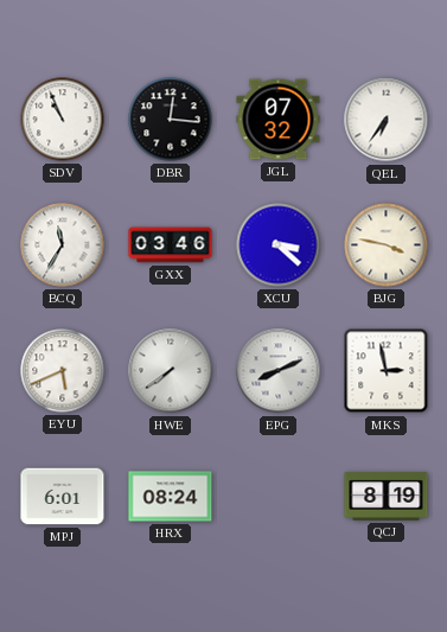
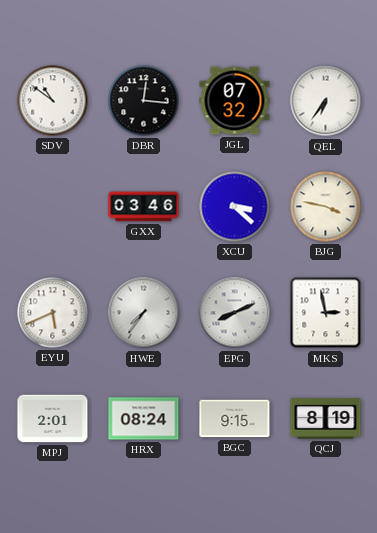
SDV: 10:56 -> 10:51
BCQ: 11:35 -> none
HWE: 7:39 -> 7:36
MPJ: 6:01 -> 2:01
BGC: none -> 9:15
